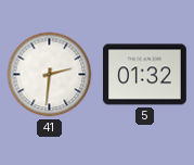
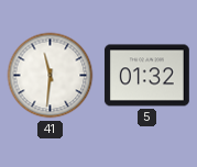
41: 2:31 -> 11:31
